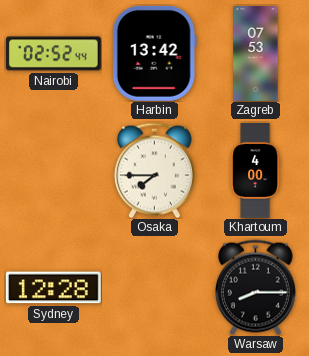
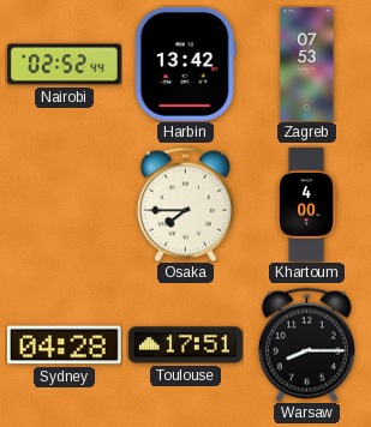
Sydney: 12:28 -> 04:28
Toulouse: none -> 17:51
